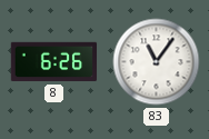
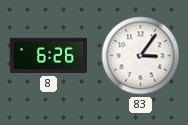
83: 11:06 -> 3:06
